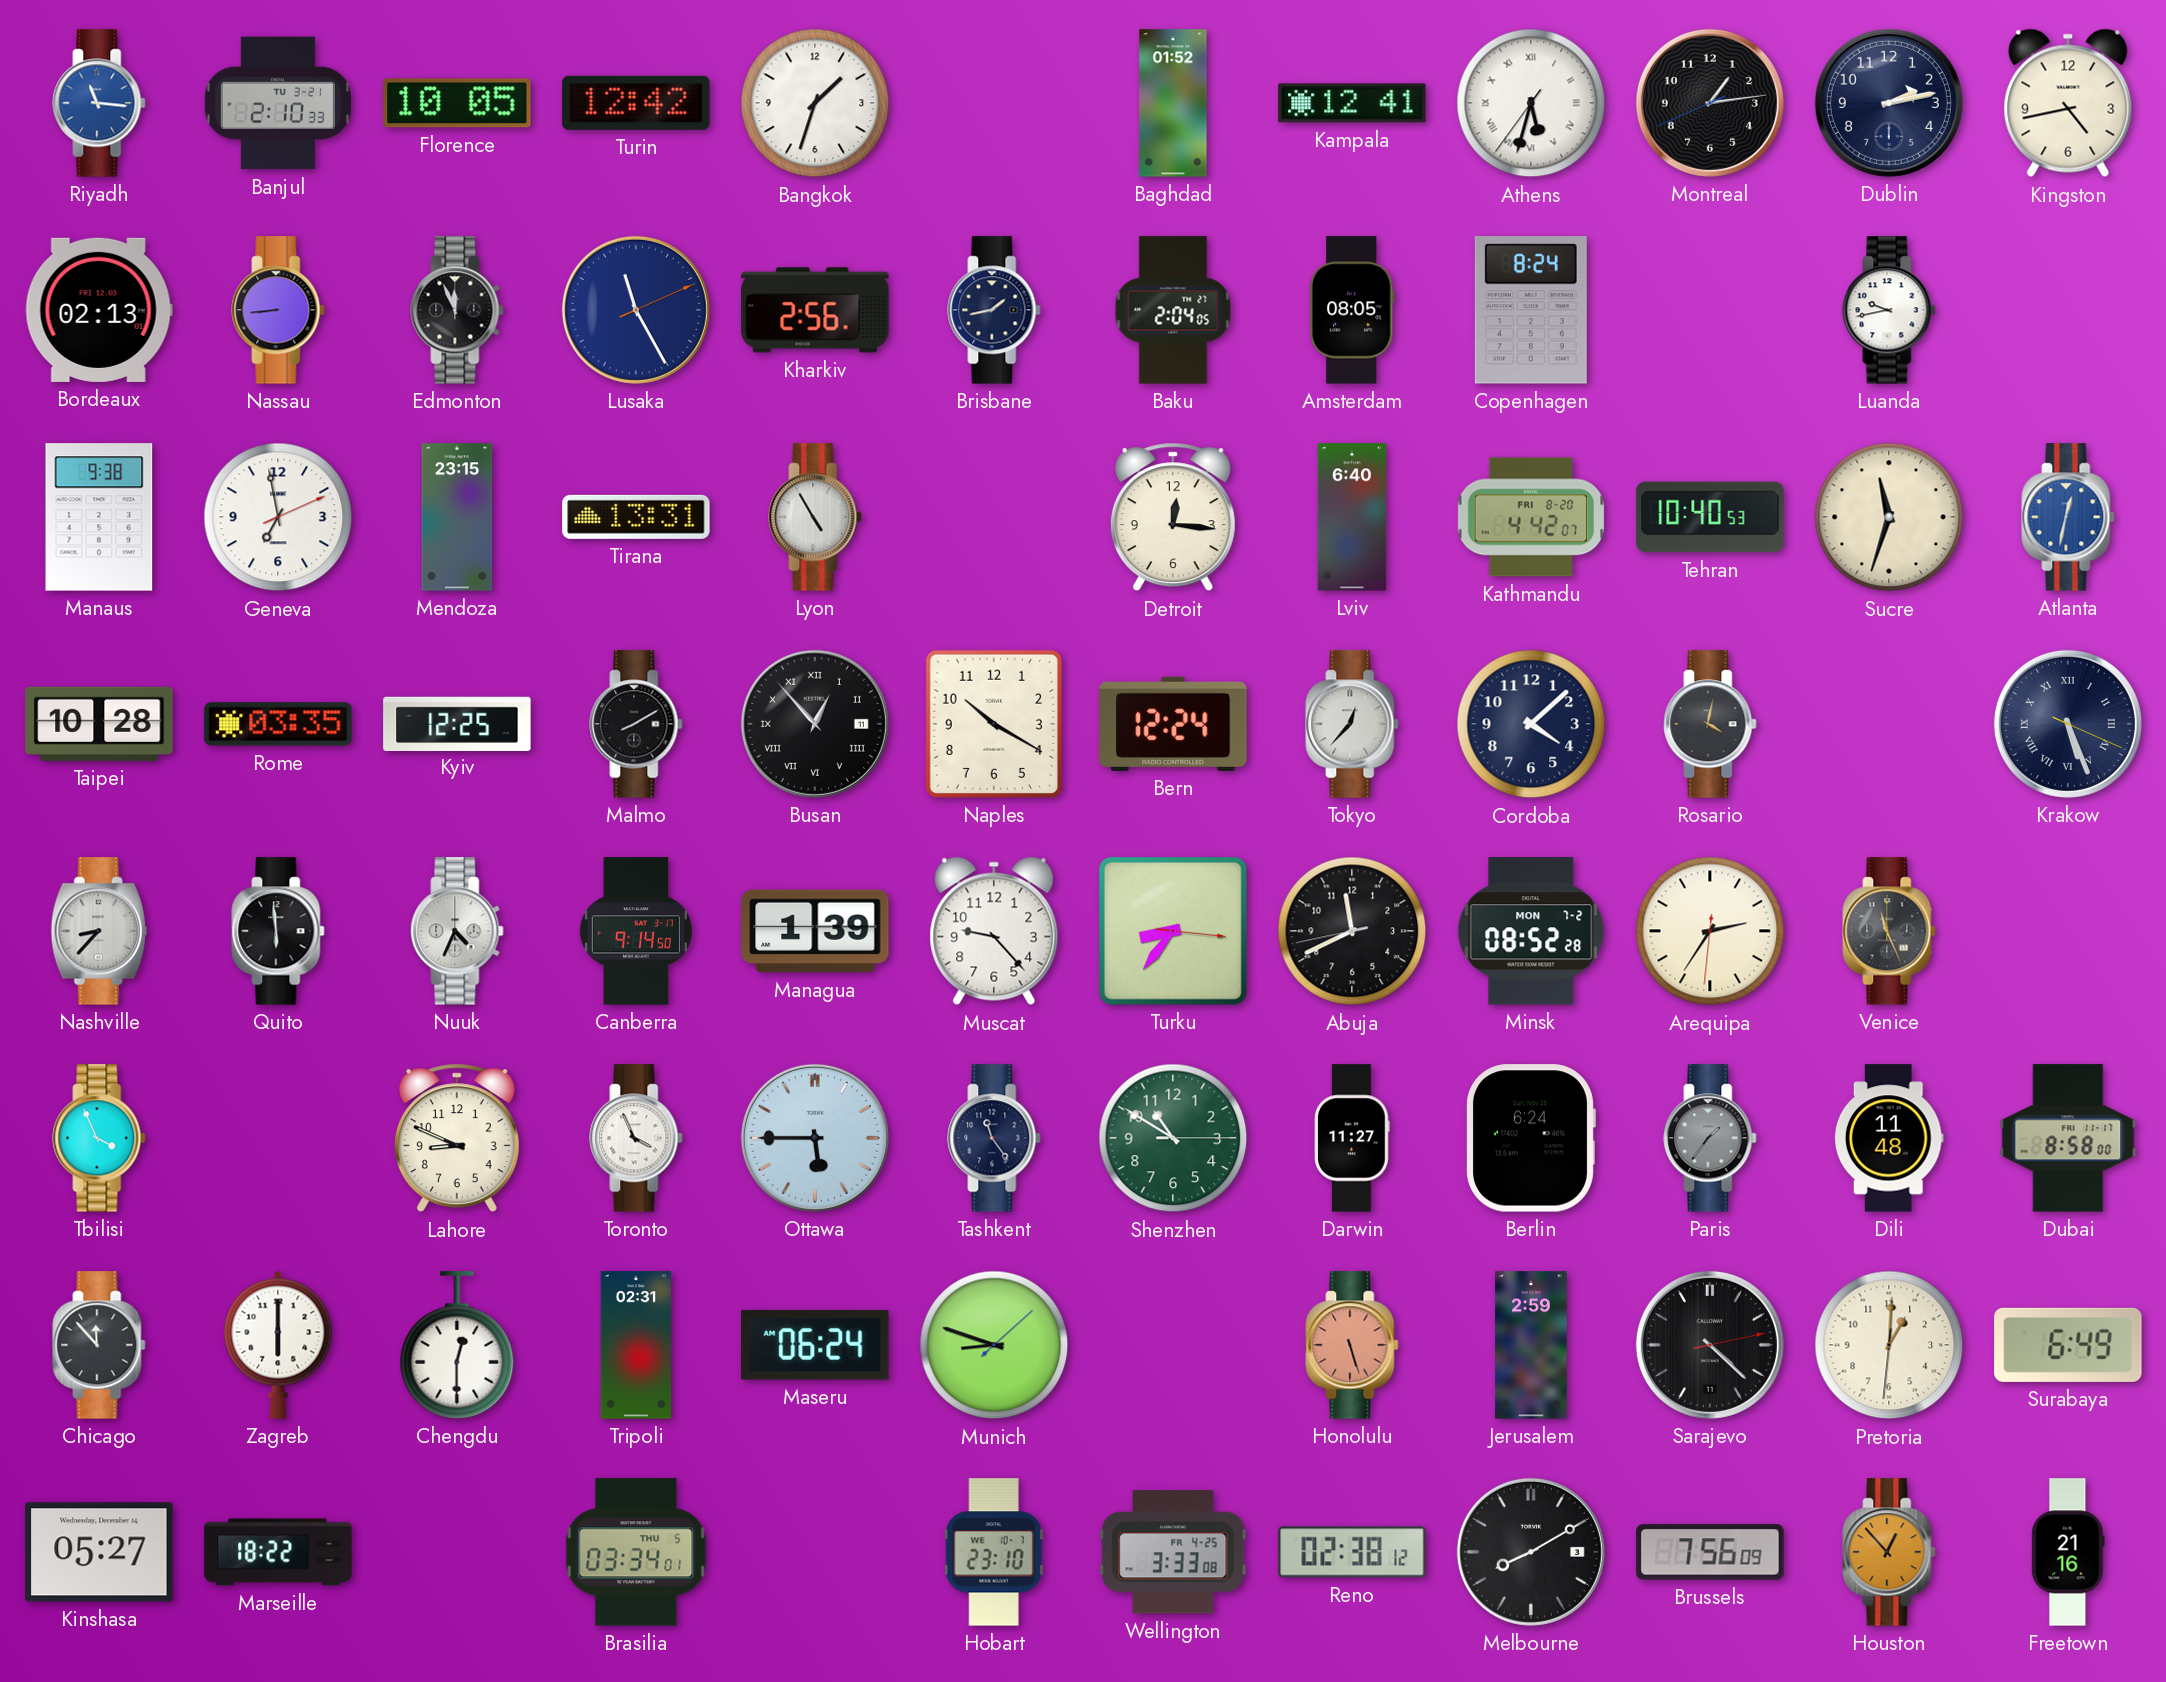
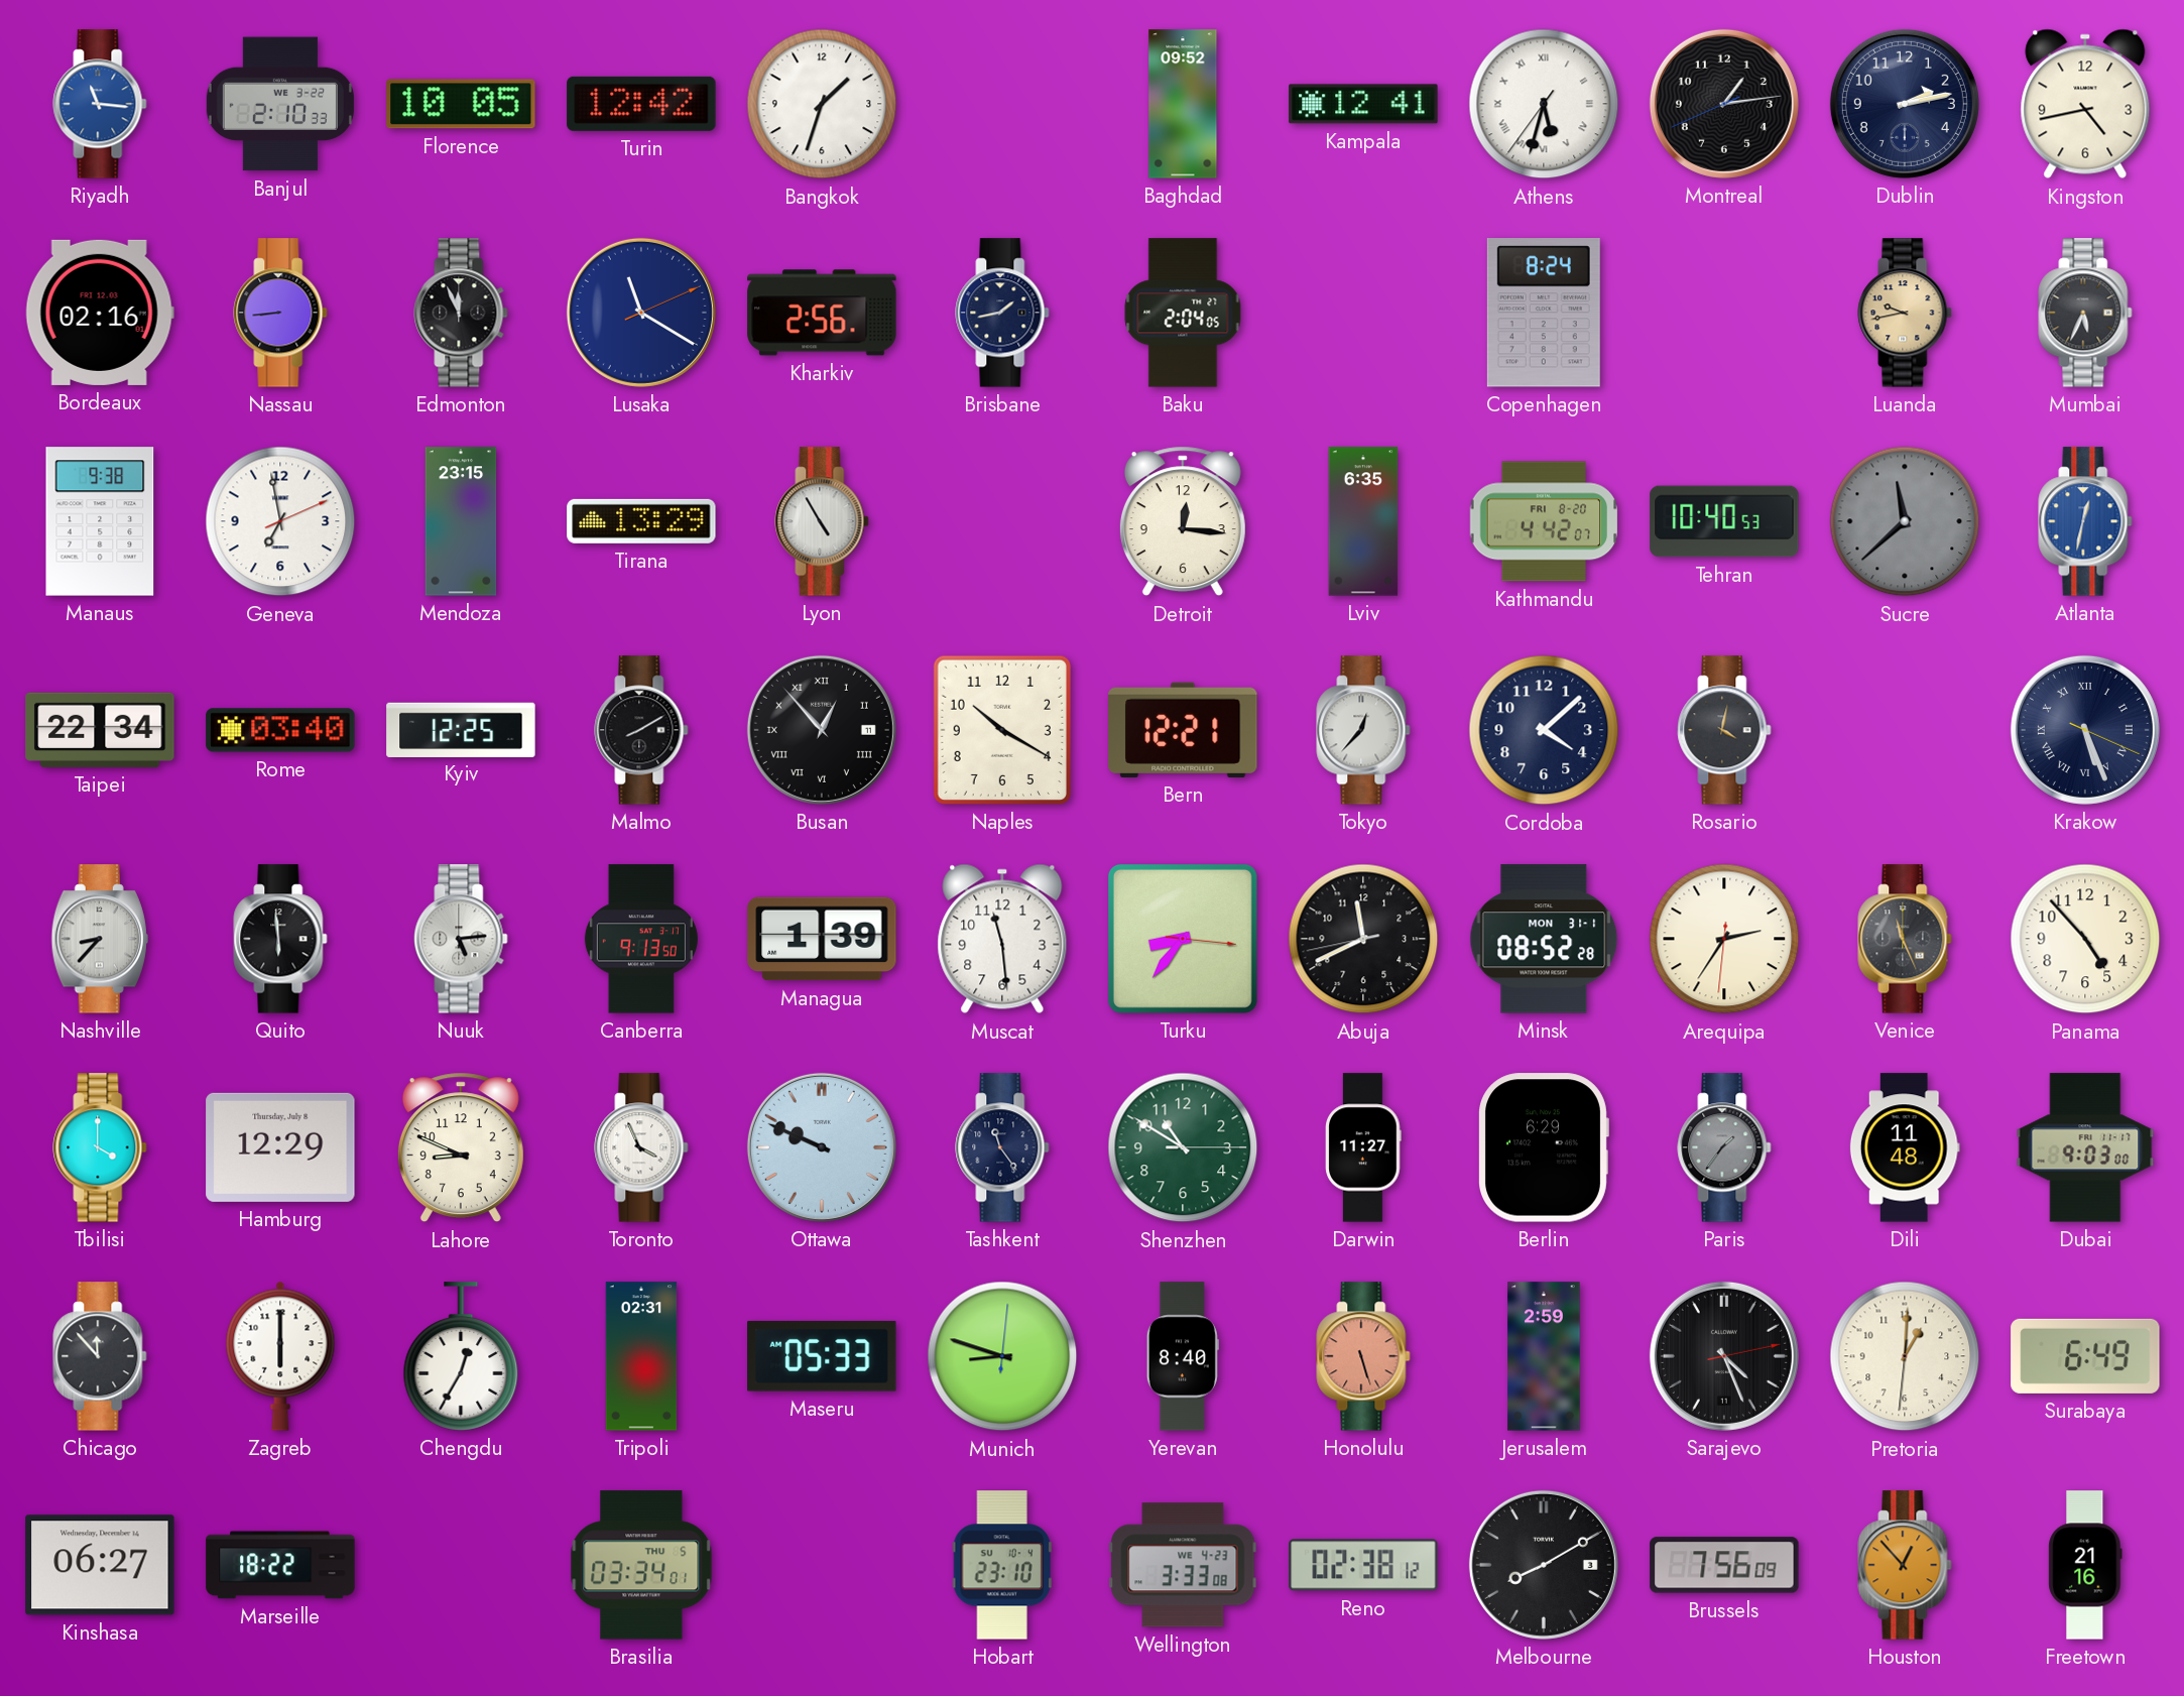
Banjul date: TU 3-21 -> WE 3-22
Baghdad: 01:52 -> 09:52
Bordeaux: 02:13 -> 02:16
Lusaka: 11:25 -> 11:20
Amsterdam: 08:05 -> none
Luanda dial: white -> champagne
Mumbai: none -> 5:34
Tirana: 13:31 -> 13:29
Lviv: 6:40 -> 6:35
Sucre: 11:33 -> 11:38
Sucre dial: cream -> grey
Taipei: 10:28 -> 22:34
Rome: 03:35 -> 03:40
Bern: 12:24 -> 12:21
Nuuk: 4:34 -> 5:14
Canberra: 9:14 -> 9:13
Muscat: 9:23 -> 11:29
Minsk date: MON 7-2 -> MON 31-1
Panama: none -> 4:53
Tbilisi: 3:56 -> 4:00
Hamburg: none -> 12:29
Ottawa: 5:45 -> 9:49
Berlin: 6:24 -> 6:29
Dubai: 8:58 -> 9:03
Chengdu: 12:30 -> 12:35
Maseru: 06:24 -> 05:33
Munich: 8:48:08 -> 8:48:01
Yerevan: none -> 8:40
Sarajevo: 4:22 -> 4:26
Kinshasa: 05:27 -> 06:27
Hobart date: WE 10-7 -> SU 10-4
Wellington date: FR 4-25 -> WE 4-23
